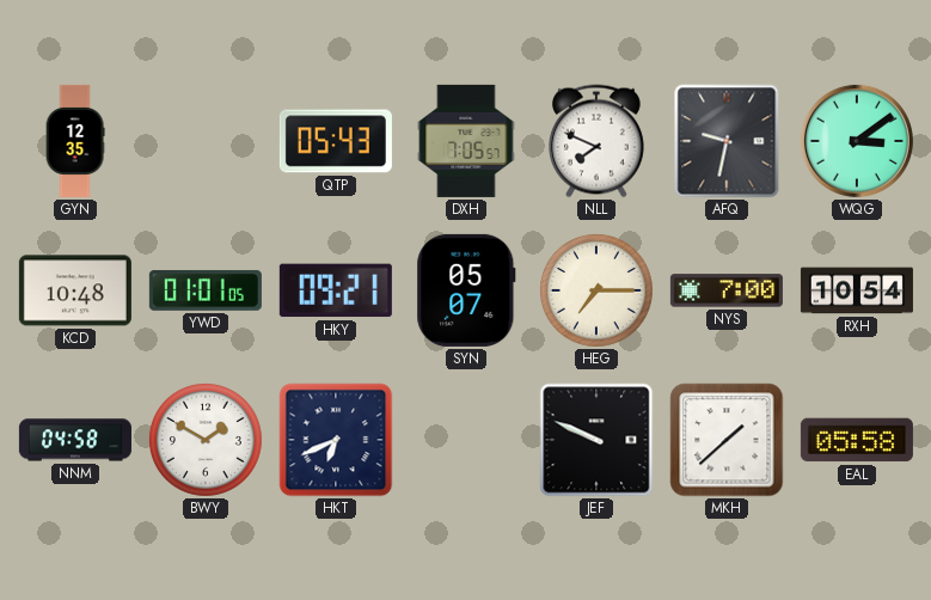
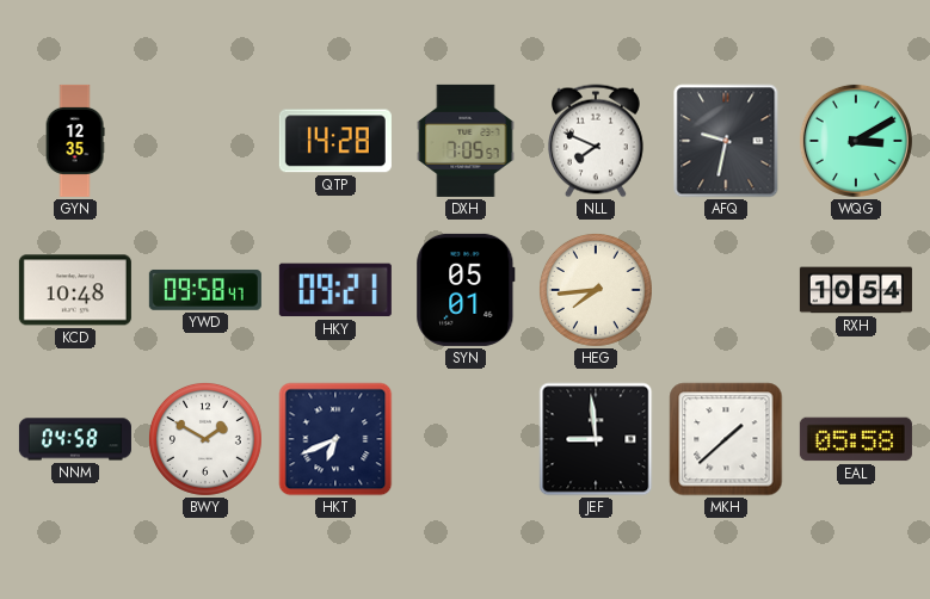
QTP: 05:43 -> 14:28
WQG: 3:09 -> 3:10
YWD: 01:01 -> 09:58
SYN: 05:07 -> 05:01
HEG: 7:15 -> 7:44
NYS: 7:00 -> none
JEF: 9:49 -> 8:59
